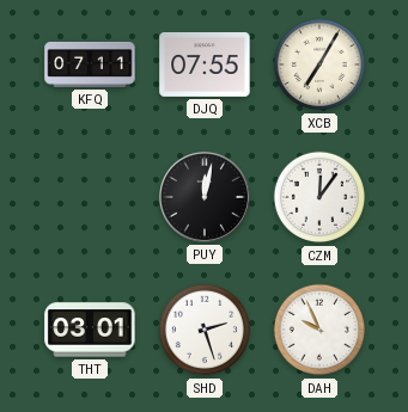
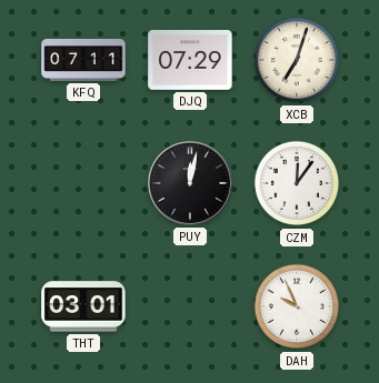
DJQ: 07:55 -> 07:29
XCB: 7:05 -> 7:03
SHD: 2:27 -> none
